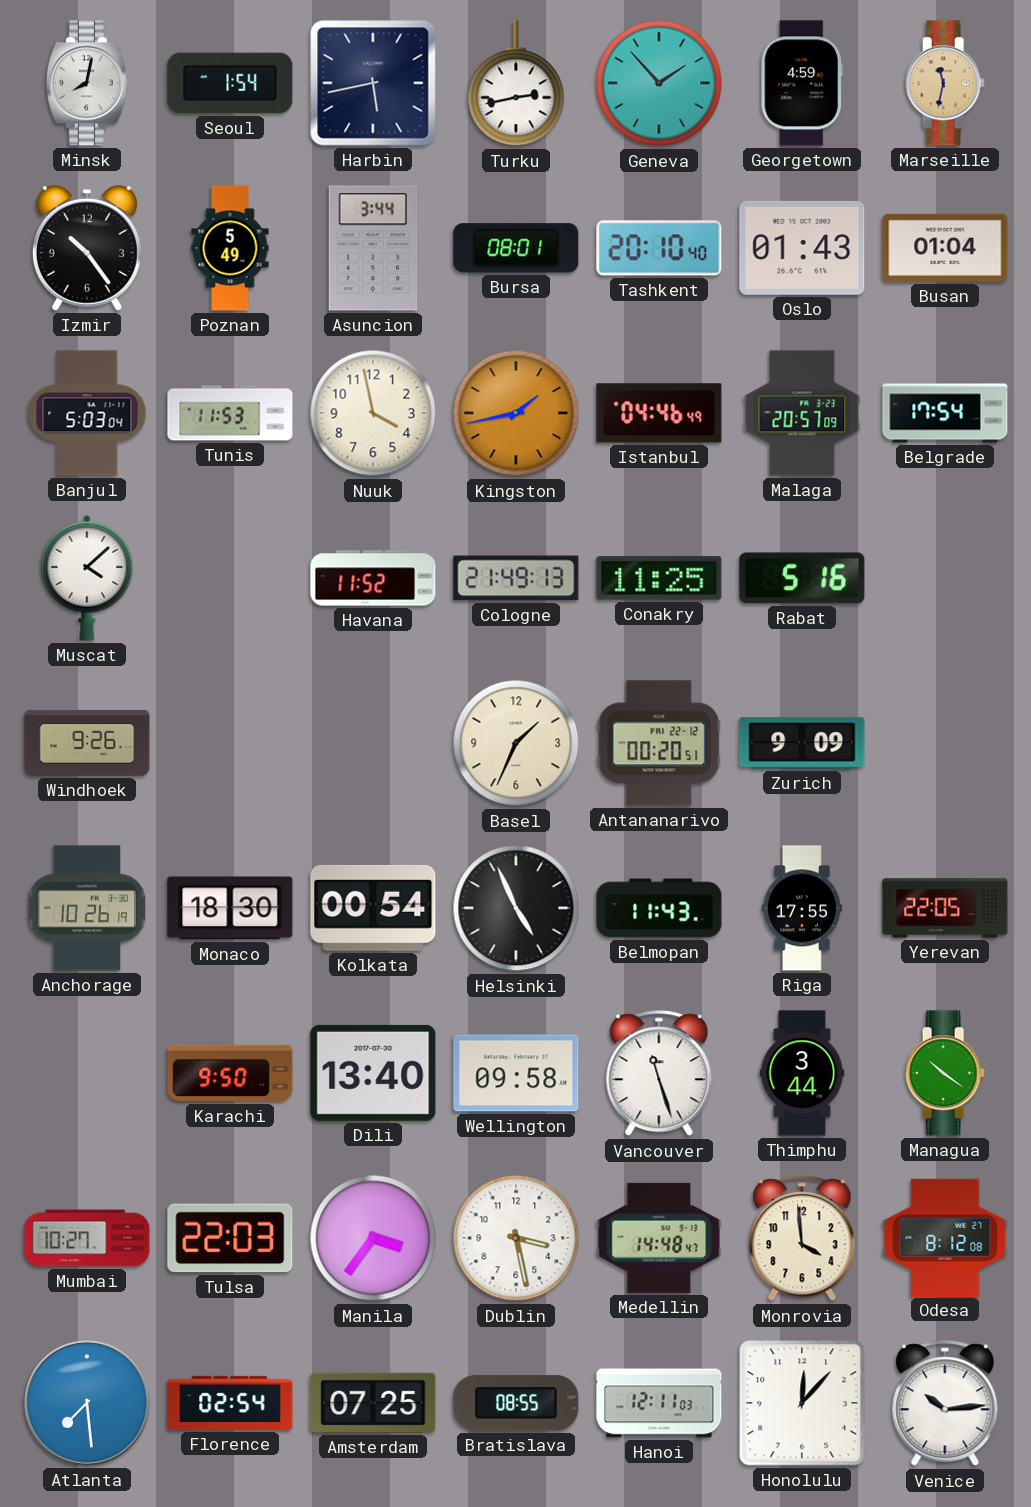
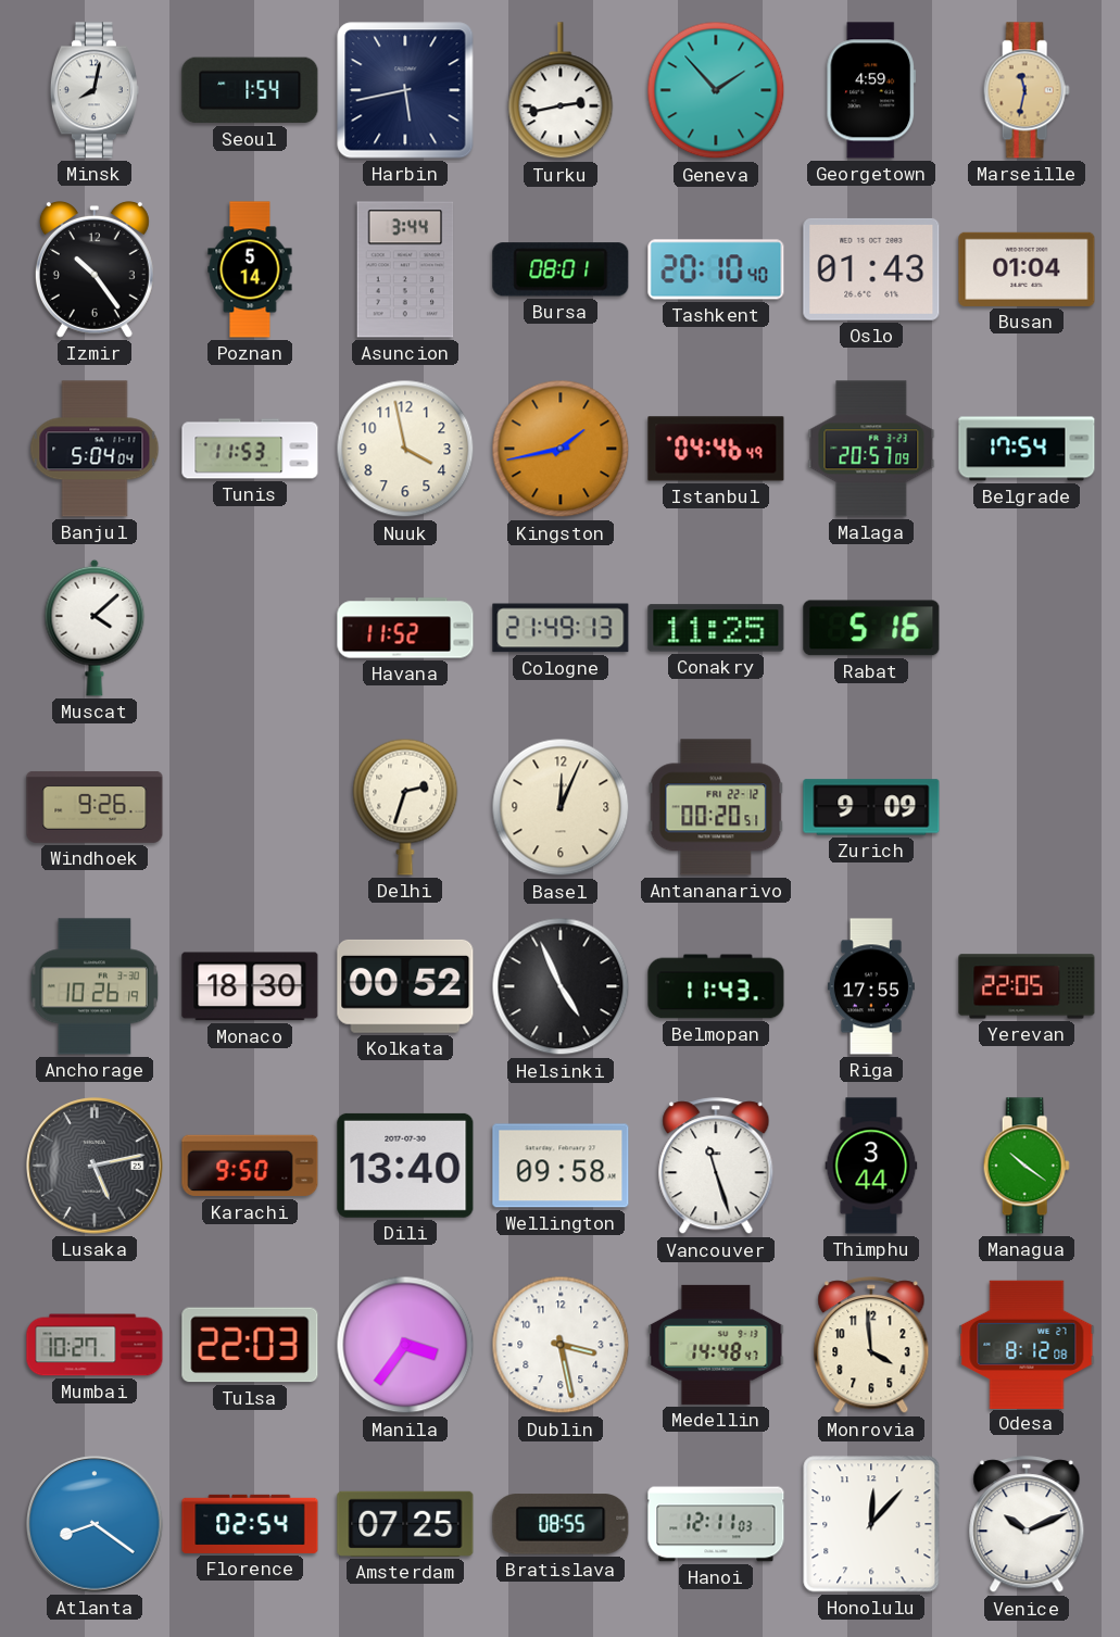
Poznan: 5:49 -> 5:14
Banjul: 5:03 -> 5:04
Delhi: none -> 2:33
Basel: 1:34 -> 12:04
Kolkata: 00:54 -> 00:52
Lusaka: none -> 5:13
Atlanta: 7:29 -> 8:21
Venice: 10:14 -> 10:11
